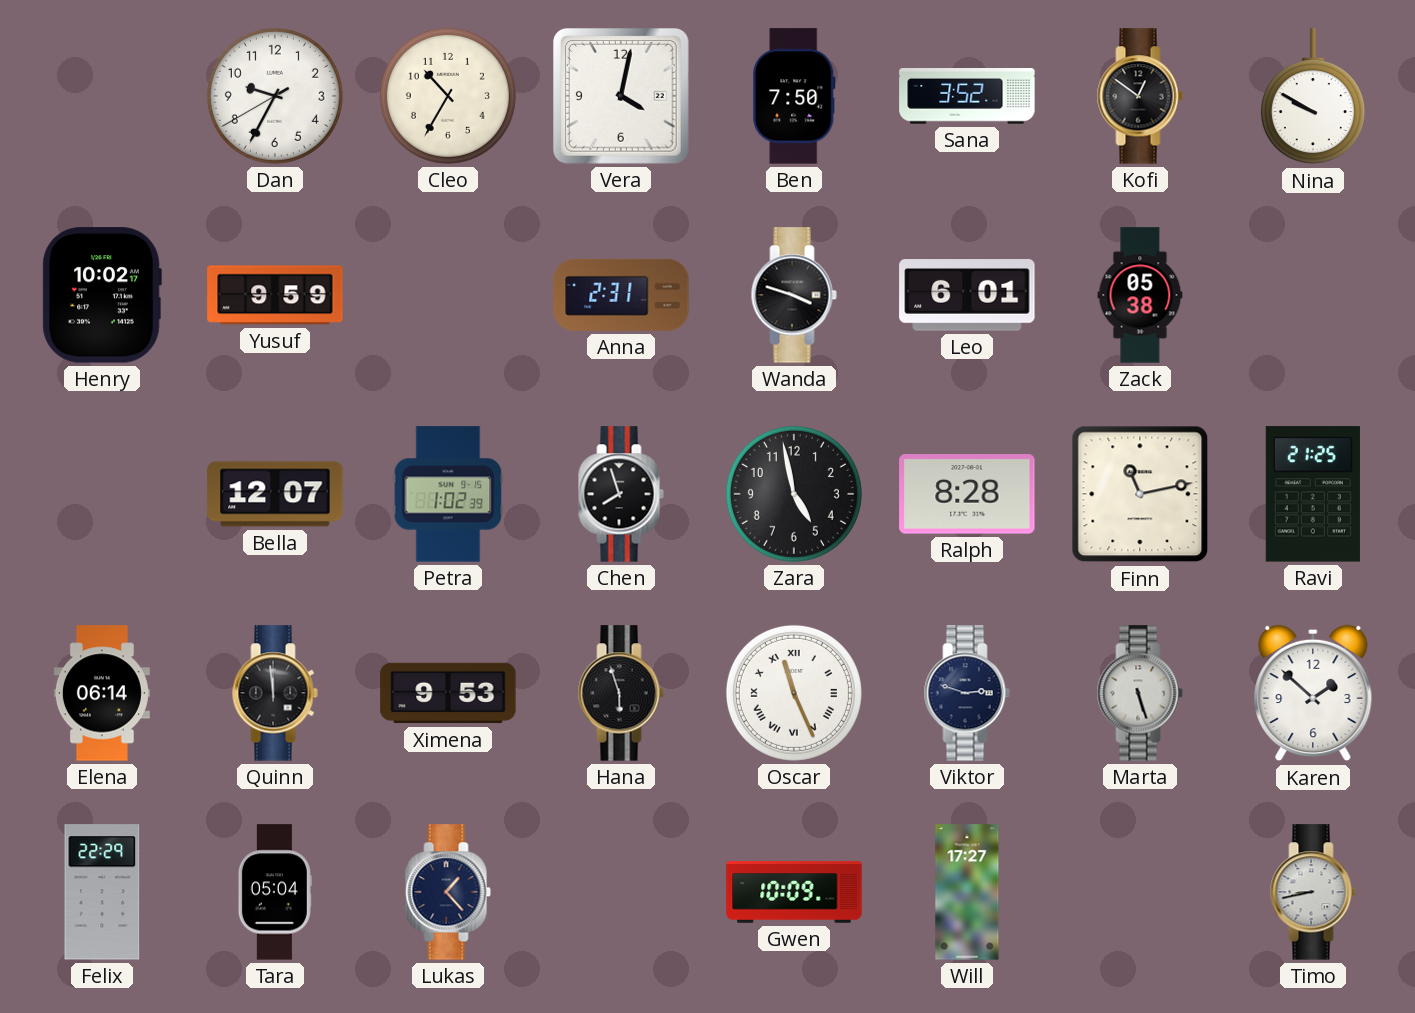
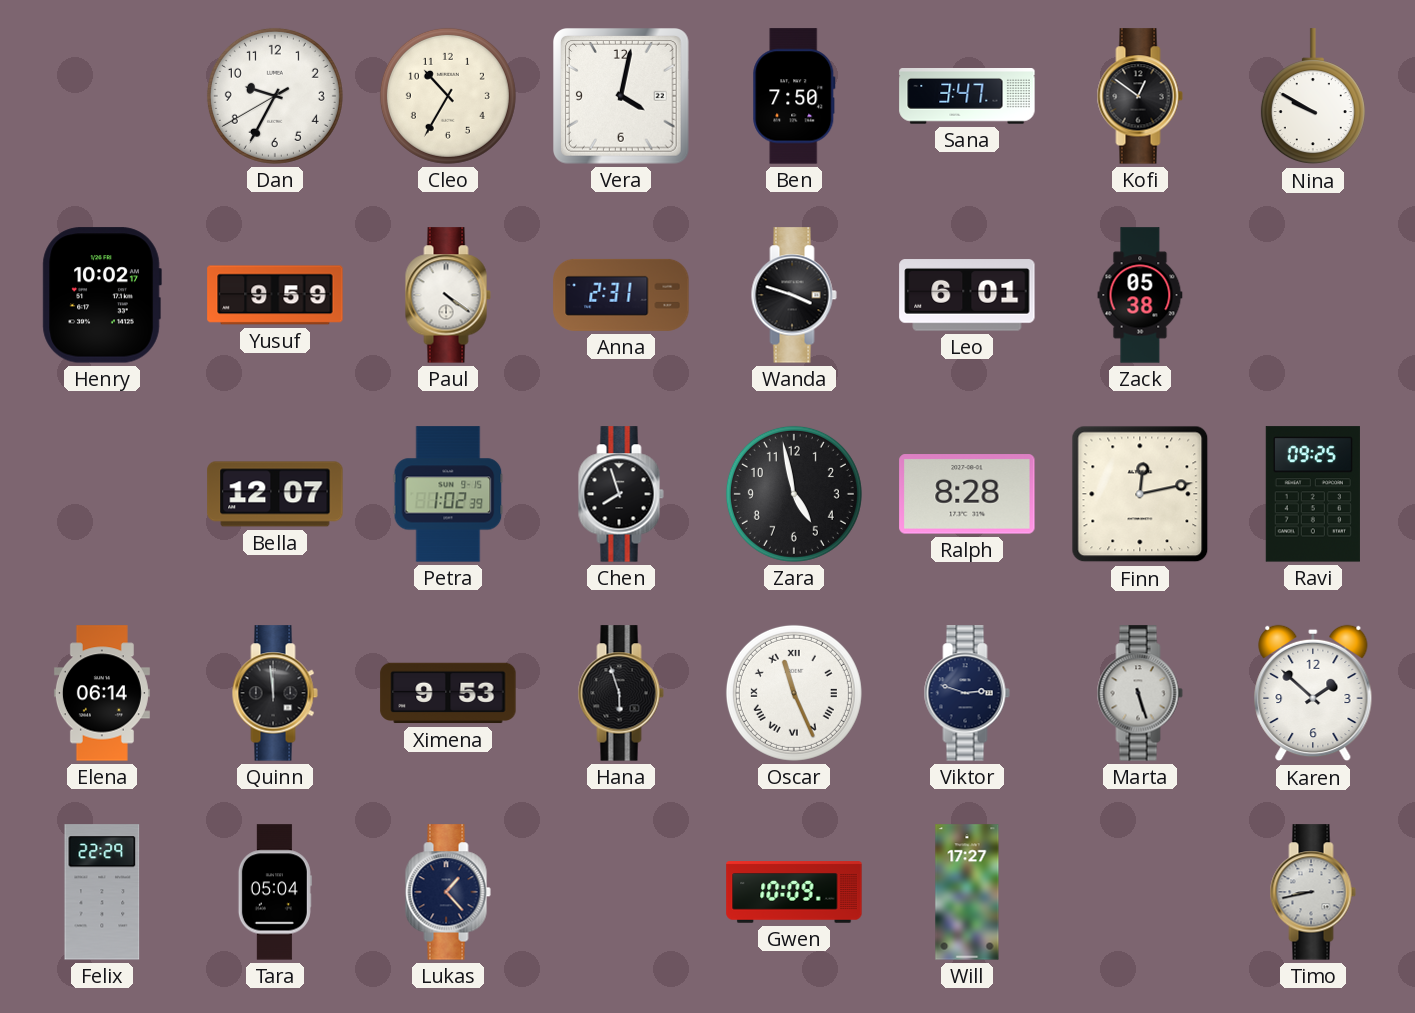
Sana: 3:52 -> 3:47
Paul: none -> 4:21
Finn: 11:13 -> 12:13
Ravi: 21:25 -> 09:25
